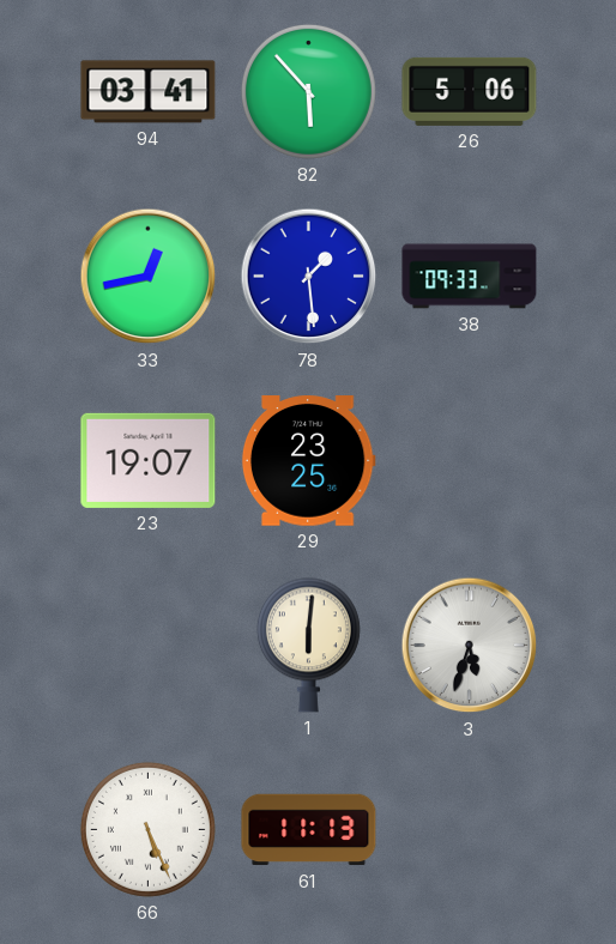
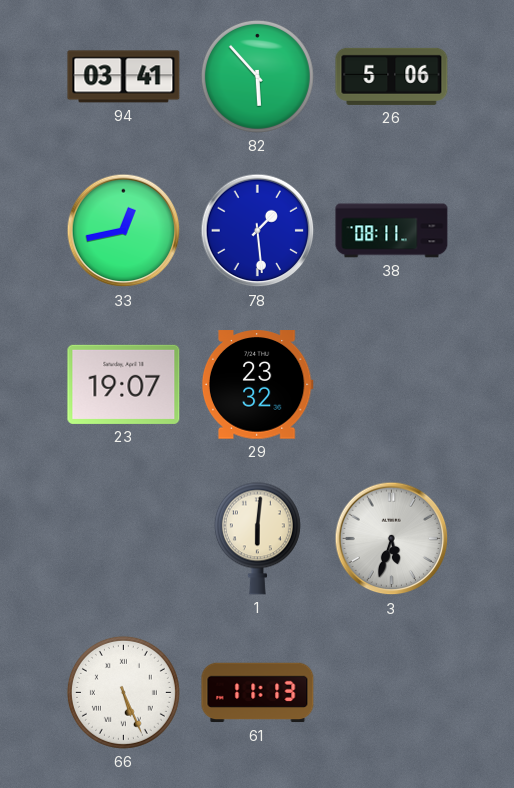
38: 09:33 -> 08:11
29: 23:25 -> 23:32
